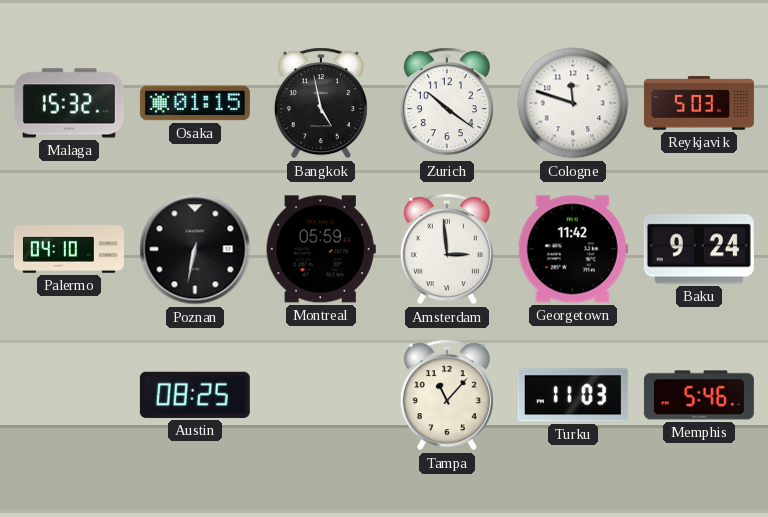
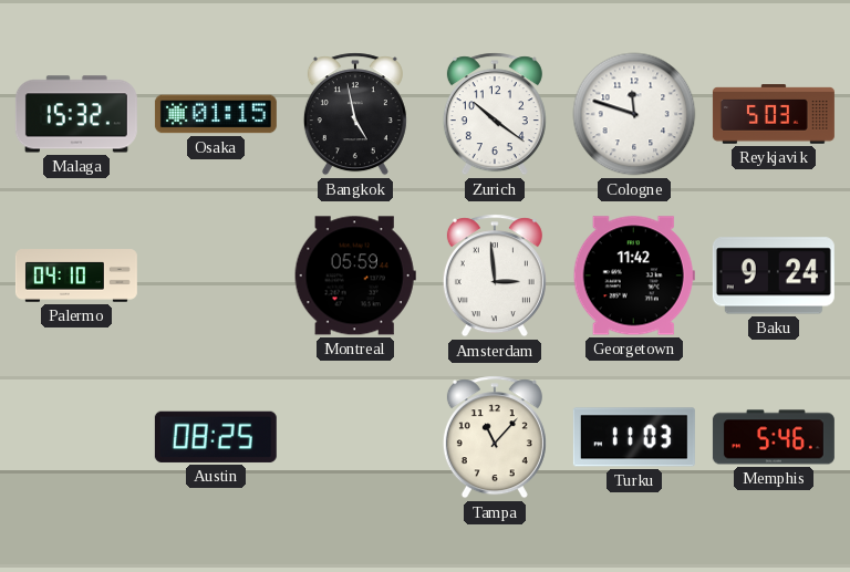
Poznan: 6:32 -> none
